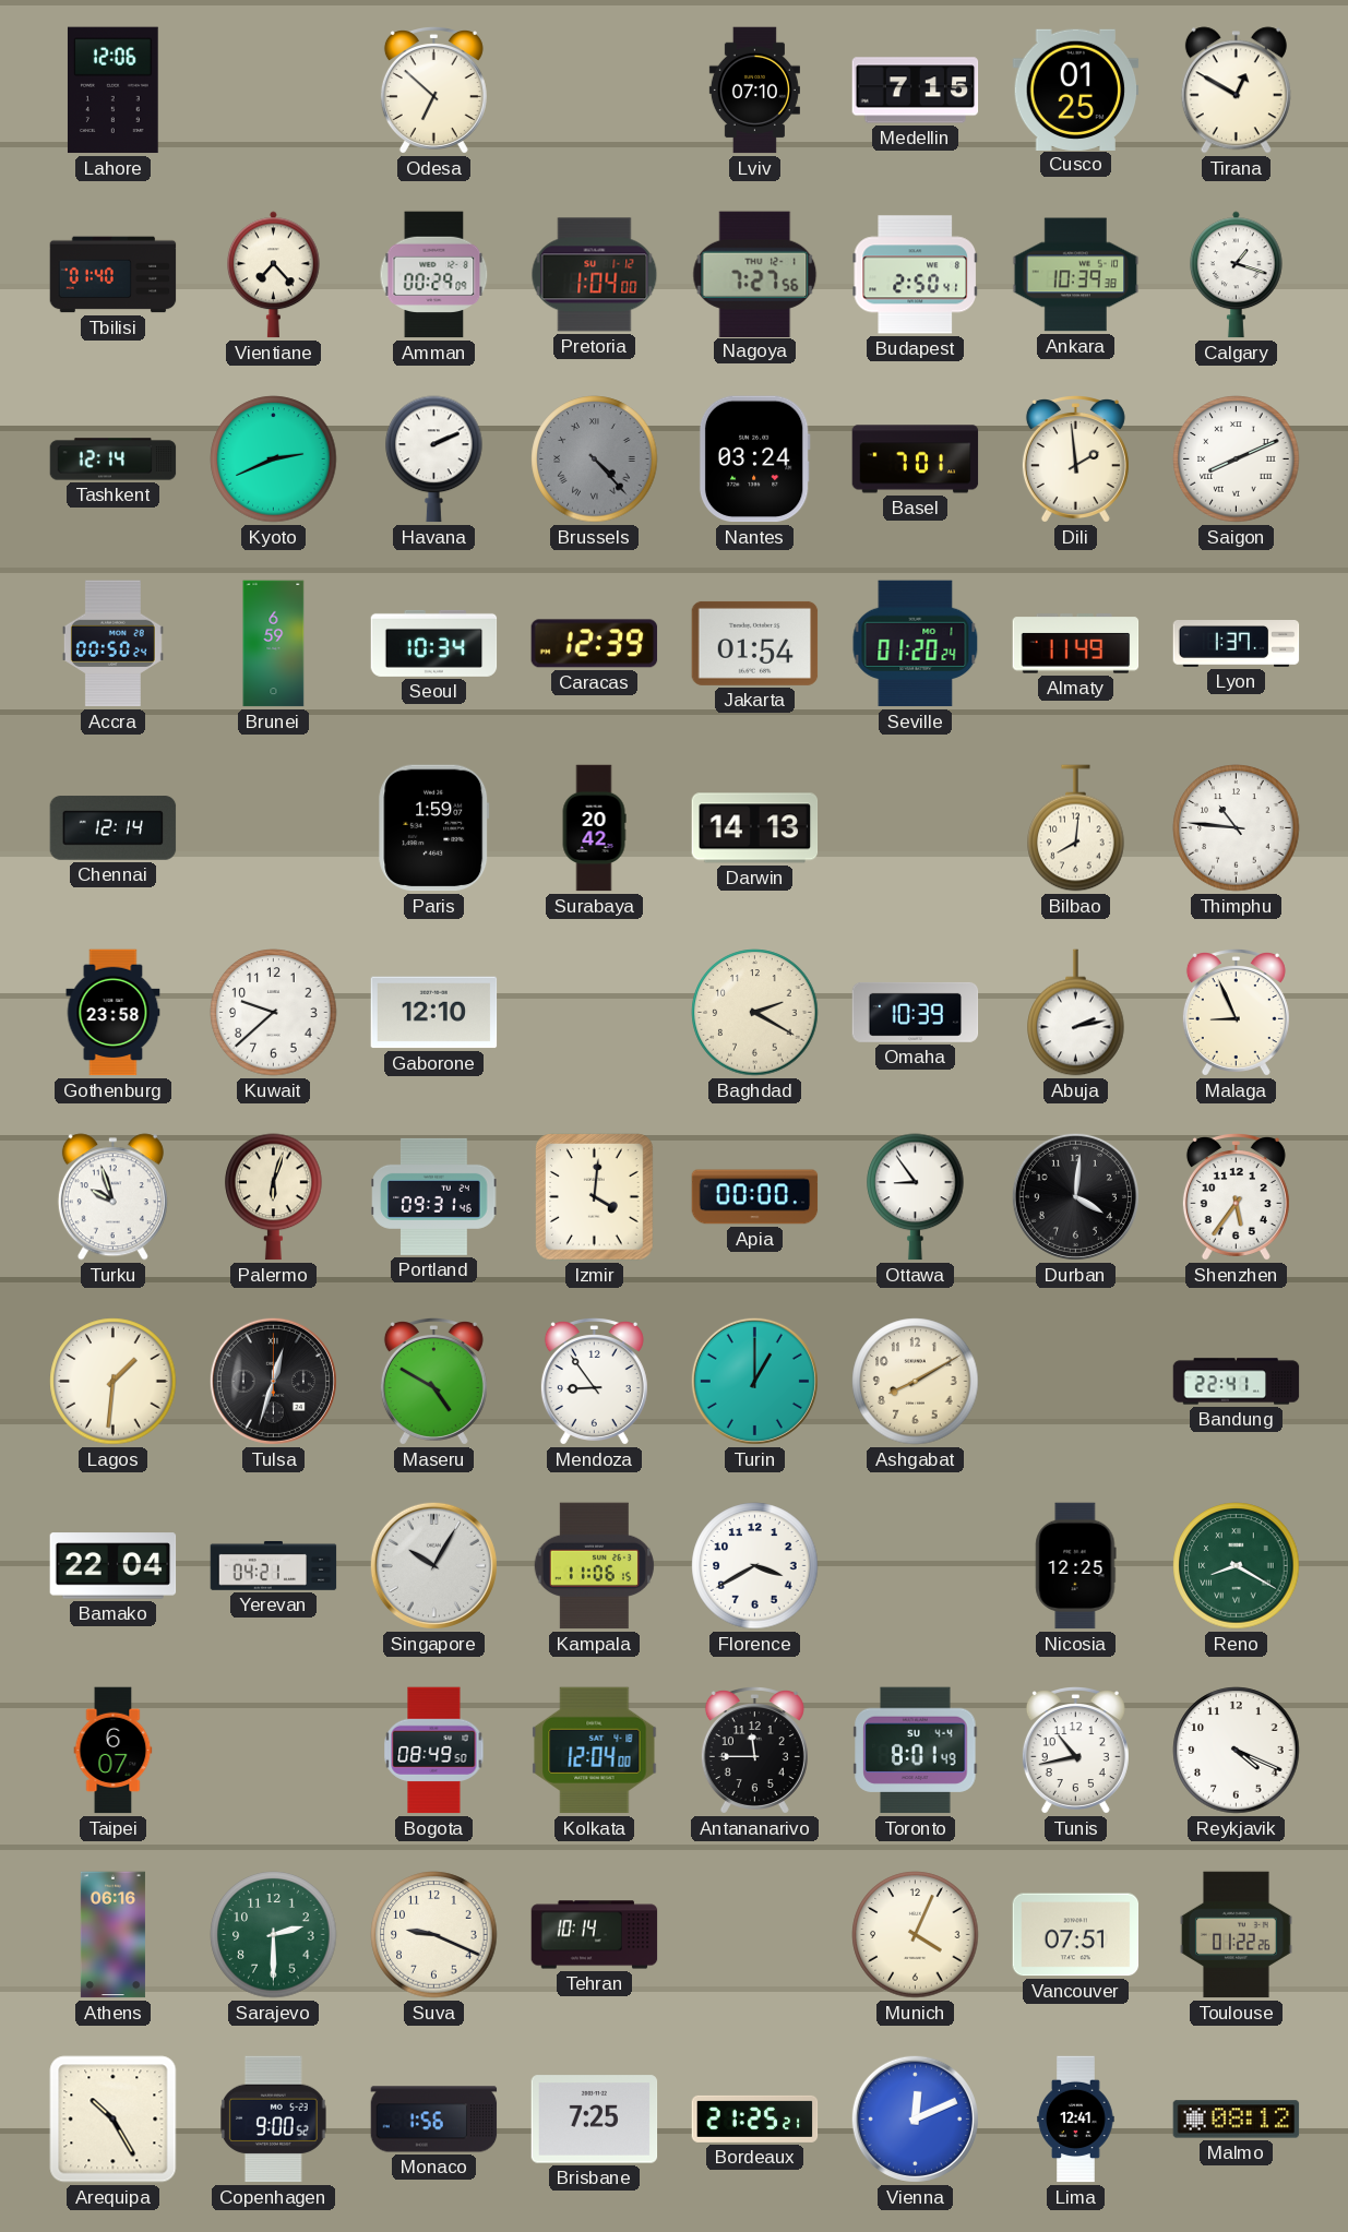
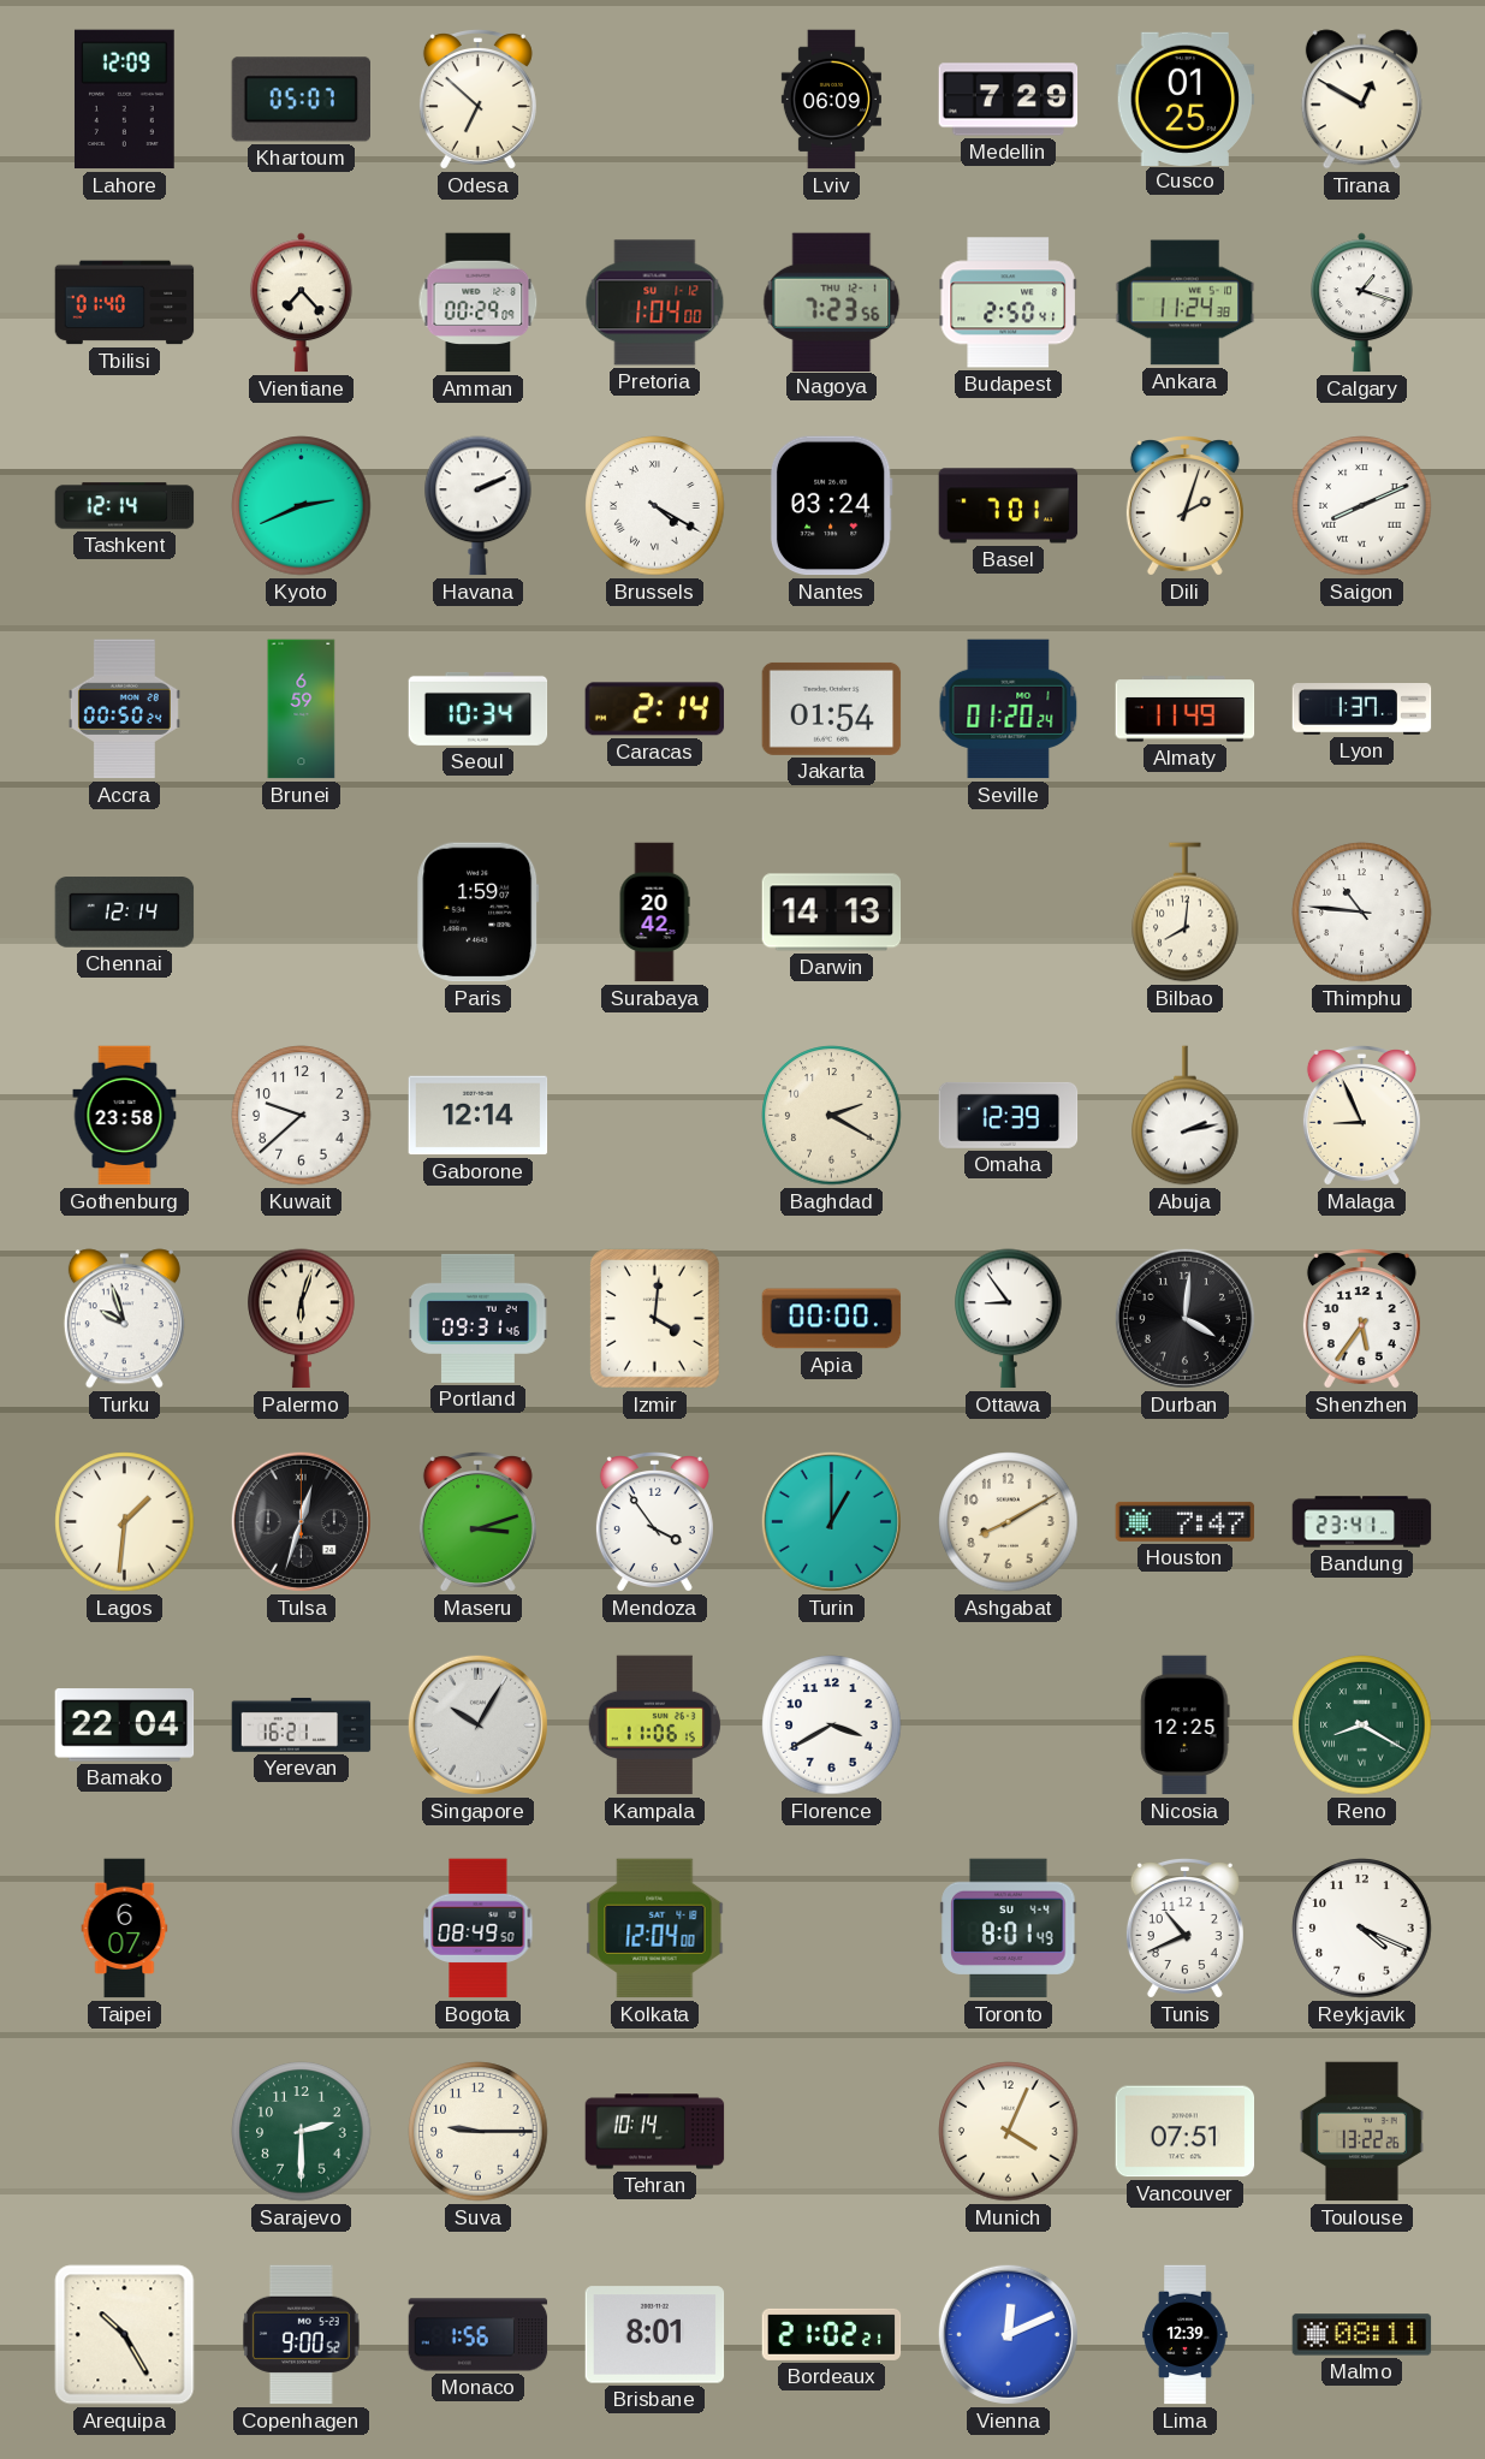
Lahore: 12:06 -> 12:09
Khartoum: none -> 05:07
Lviv: 07:10 -> 06:09
Medellin: 7:15 -> 7:29
Nagoya: 7:27 -> 7:23
Ankara: 10:39 -> 11:24
Brussels: 4:23 -> 4:20
Brussels dial: grey -> white
Dili: 1:59 -> 2:03
Caracas: 12:39 -> 2:14
Gaborone: 12:10 -> 12:14
Omaha: 10:39 -> 12:39
Maseru: 4:50 -> 3:12
Mendoza: 8:54 -> 3:54
Houston: none -> 7:47
Bandung: 22:41 -> 23:41
Yerevan: 04:21 -> 16:21
Antananarivo: 11:45 -> none
Tunis: 10:43 -> 10:41
Athens: 06:16 -> none
Suva: 9:19 -> 9:15
Toulouse: 01:22 -> 13:22
Brisbane: 7:25 -> 8:01
Bordeaux: 21:25 -> 21:02
Lima: 12:41 -> 12:39
Malmo: 08:12 -> 08:11
